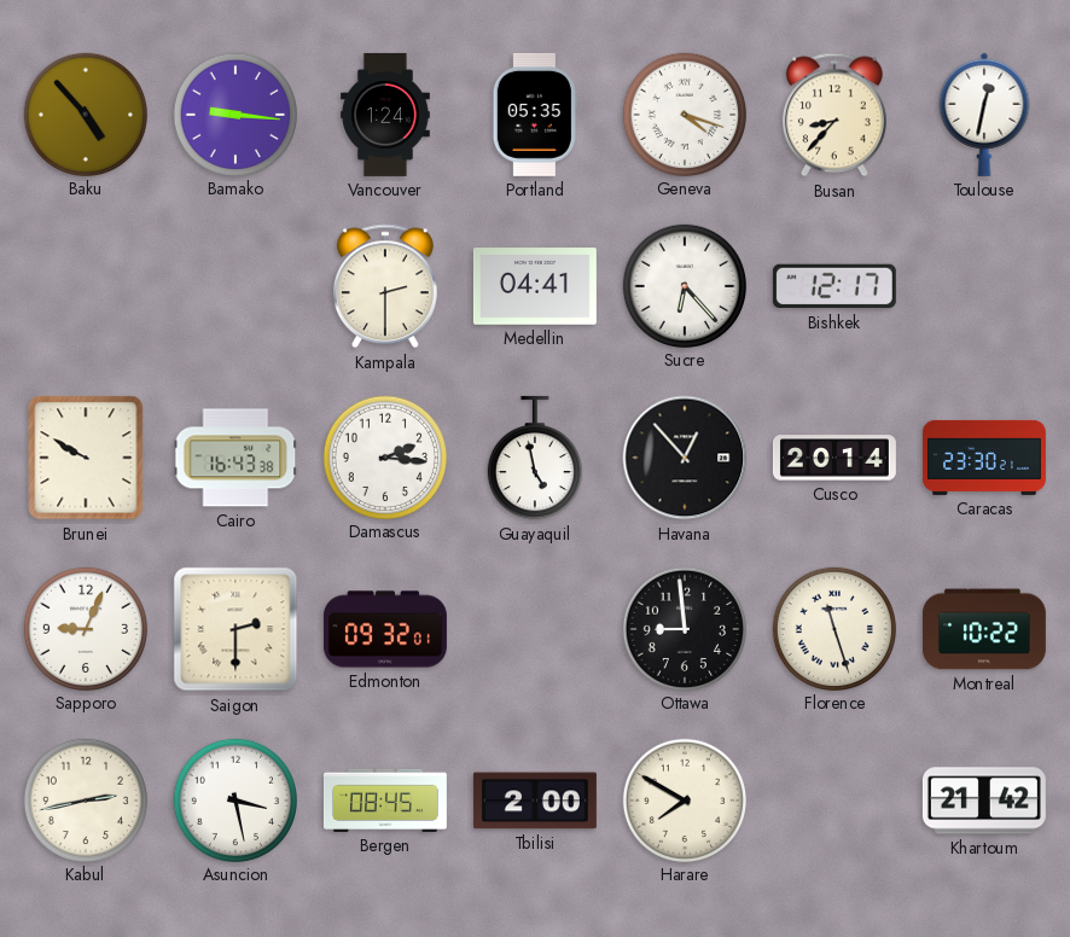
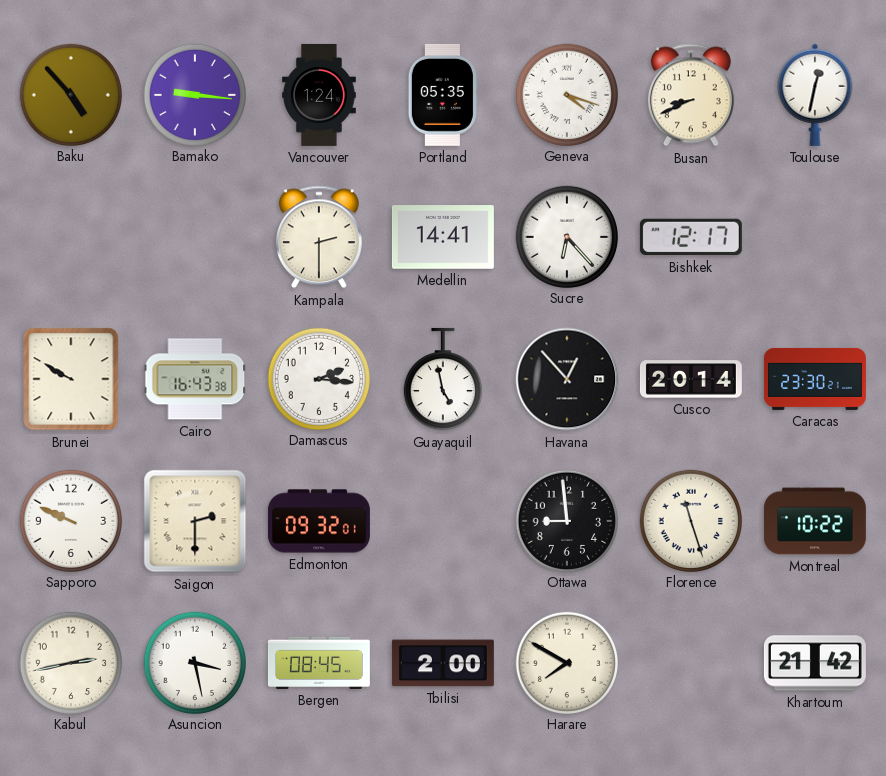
Busan: 8:37 -> 8:41
Medellin: 04:41 -> 14:41
Sapporo: 9:04 -> 9:49
